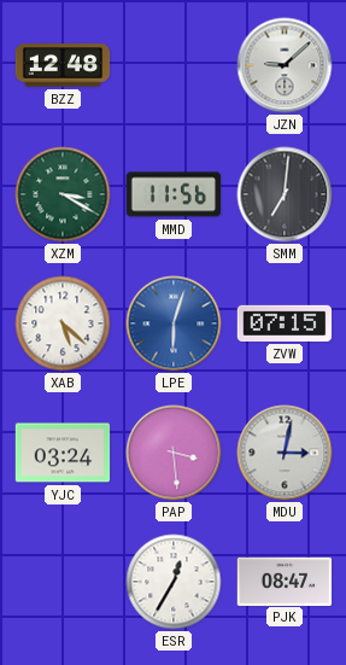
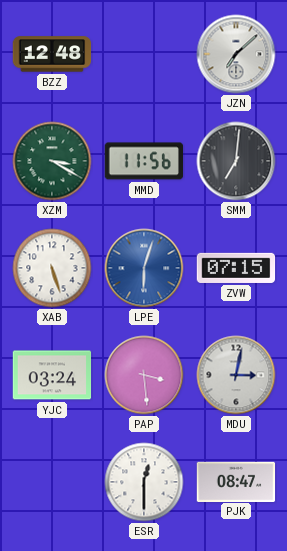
JZN: 9:08 -> 7:08
XAB: 5:22 -> 5:27
ESR: 12:35 -> 12:30
